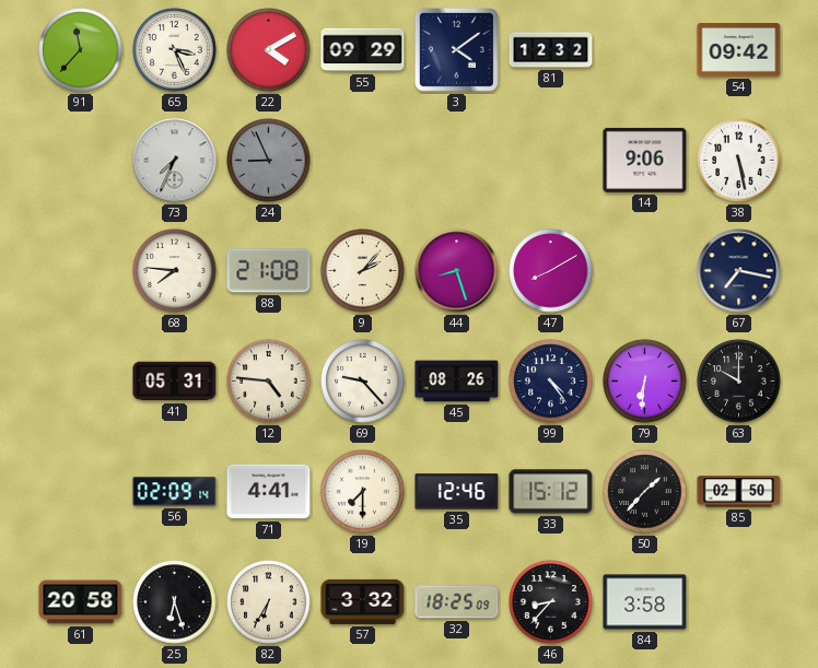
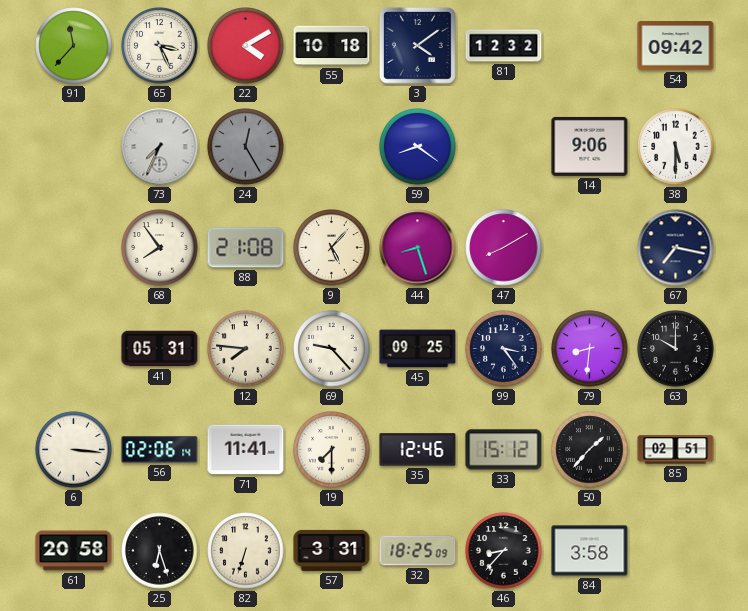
55: 09:29 -> 10:18
24: 8:56 -> 12:25
59: none -> 8:21
38: 5:28 -> 5:30
68: 7:46 -> 7:54
9: 2:07 -> 5:07
12: 4:46 -> 7:46
45: 08:26 -> 09:25
99: 4:24 -> 3:24
79: 6:31 -> 8:31
6: none -> 3:16
56: 02:09 -> 02:06
71: 4:41 -> 11:41
85: 02:50 -> 02:51
82: 6:35 -> 6:33
57: 3:32 -> 3:31
